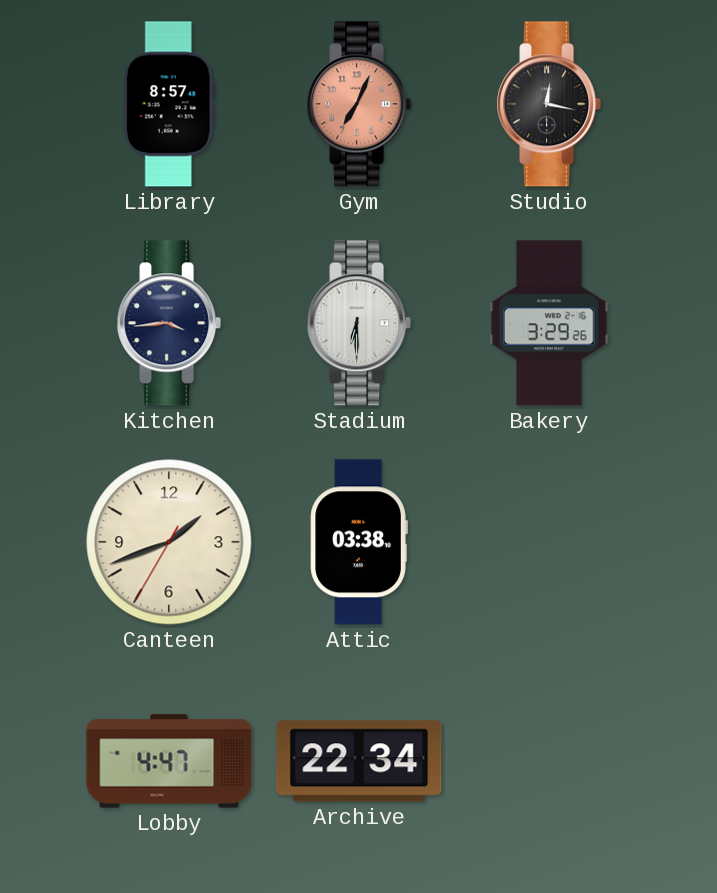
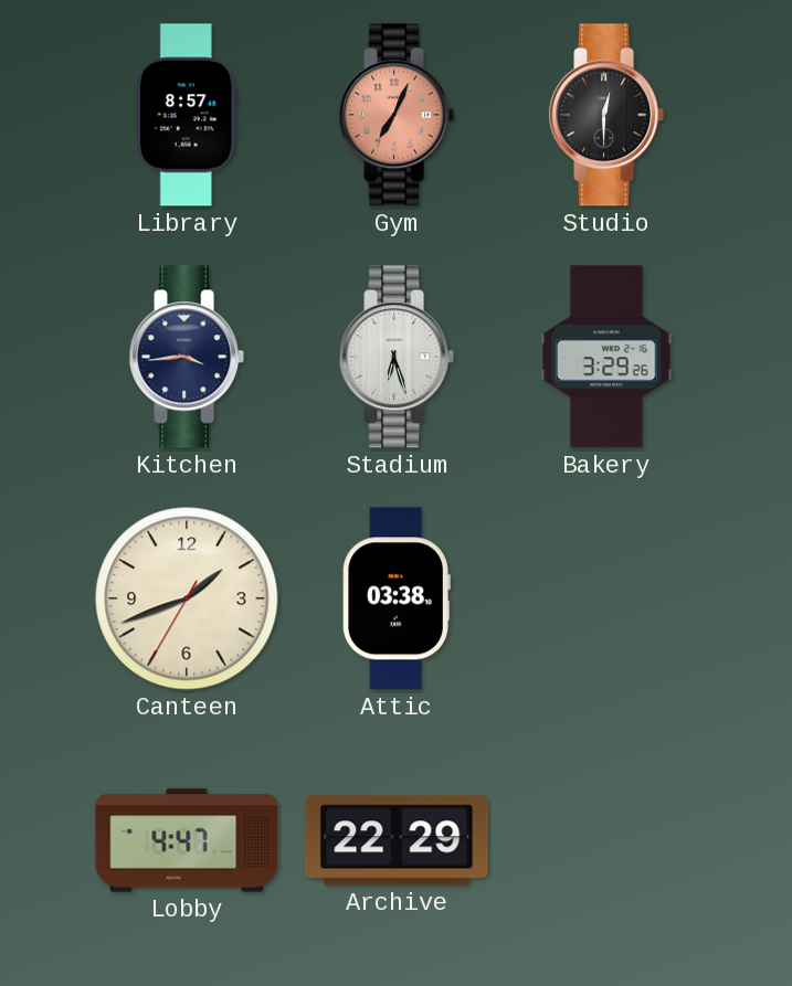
Studio: 12:17 -> 12:30
Stadium: 6:30 -> 6:27
Archive: 22:34 -> 22:29
